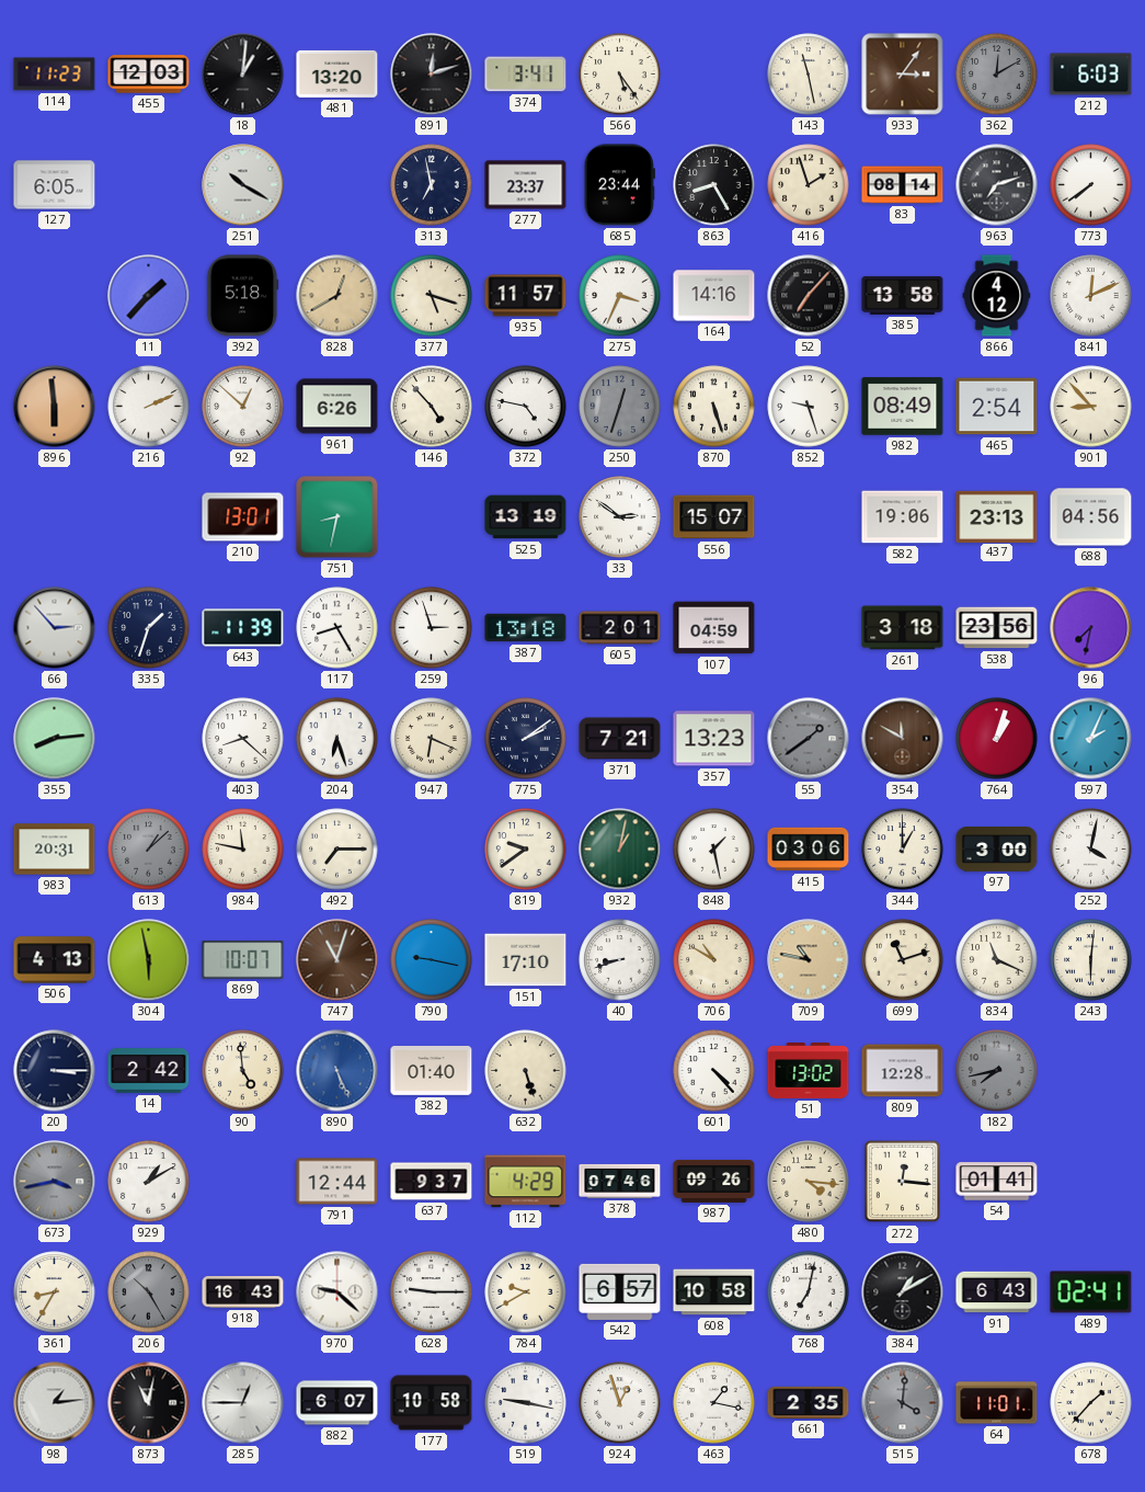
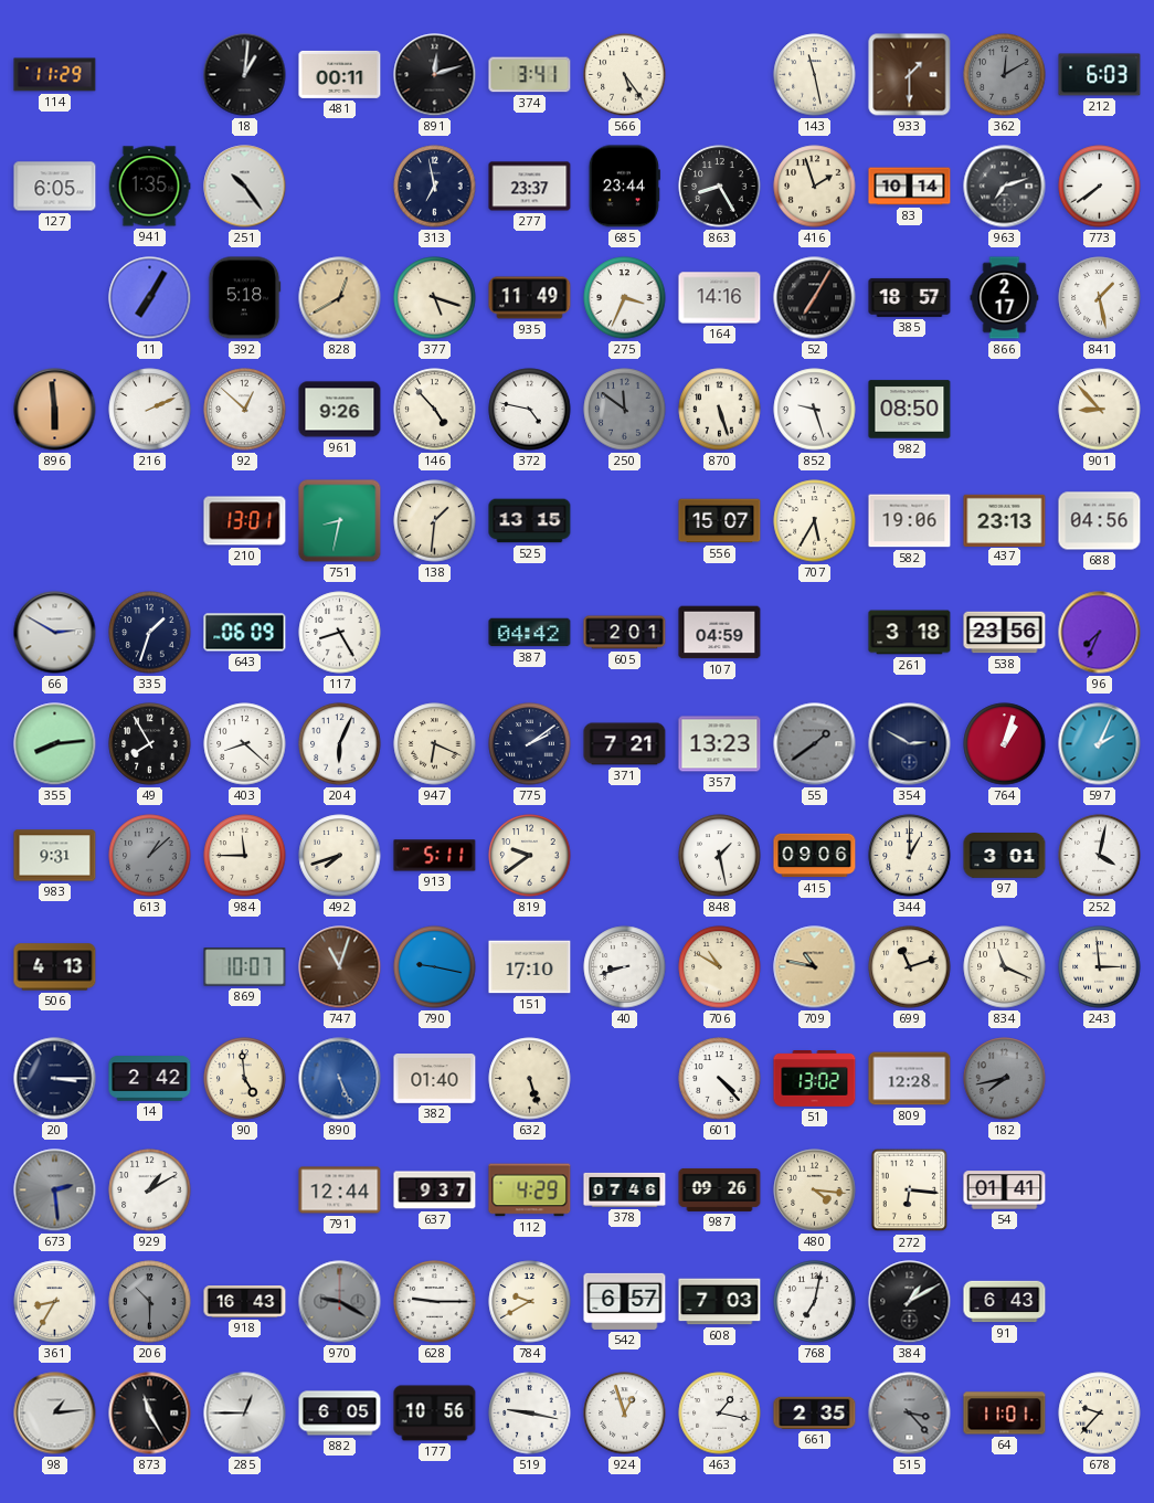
114: 11:23 -> 11:29
455: 12:03 -> none
481: 13:20 -> 00:11
933: 3:06 -> 1:30
941: none -> 1:35
251: 10:20 -> 10:24
83: 08:14 -> 10:14
11: 1:37 -> 7:05
935: 11:57 -> 11:49
52: 7:07 -> 7:05
385: 13:58 -> 18:57
866: 4:12 -> 2:17
841: 12:11 -> 1:28
961: 6:26 -> 9:26
250: 12:33 -> 11:51
982: 08:49 -> 08:50
465: 2:54 -> none
138: none -> 1:31
525: 13:19 -> 13:15
33: 2:51 -> none
707: none -> 5:35
66: 2:53 -> 2:50
643: 11:39 -> 06:09
259: 2:57 -> none
387: 13:18 -> 04:42
96: 7:32 -> 7:34
49: none -> 7:55
204: 6:27 -> 6:04
354: 11:50 -> 2:50
354 dial: brown -> navy
983: 20:31 -> 9:31
984: 11:47 -> 11:45
492: 7:15 -> 7:42
913: none -> 5:11
932: 1:02 -> none
415: 03:06 -> 09:06
97: 3:00 -> 3:01
304: 5:58 -> none
243: 6:01 -> 2:59
673: 3:43 -> 2:29
272: 12:16 -> 6:16
206: 10:25 -> 10:30
970: 9:22 -> 9:20
970 dial: white -> grey
608: 10:58 -> 7:03
489: 02:41 -> none
873: 11:02 -> 11:25
882: 6:07 -> 6:05
177: 10:58 -> 10:56
515: 4:01 -> 3:23
678: 1:37 -> 9:37
